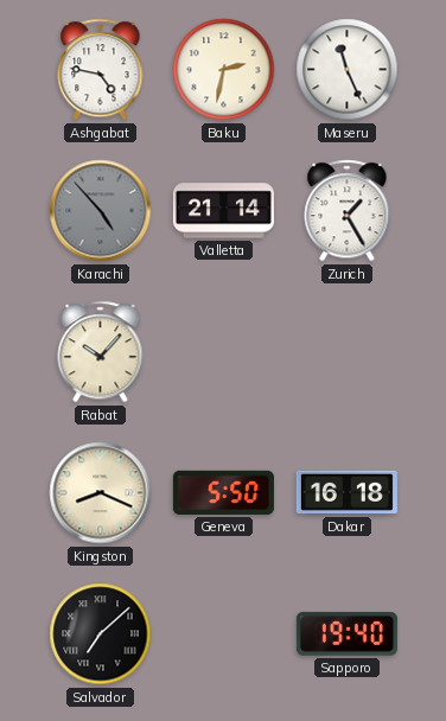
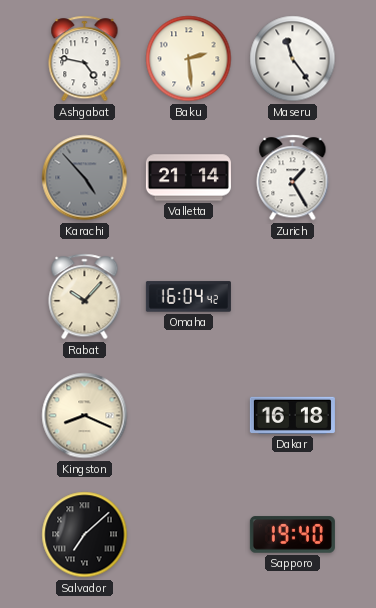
Baku: 2:32 -> 2:29
Maseru: 11:26 -> 11:24
Omaha: none -> 16:04
Geneva: 5:50 -> none
